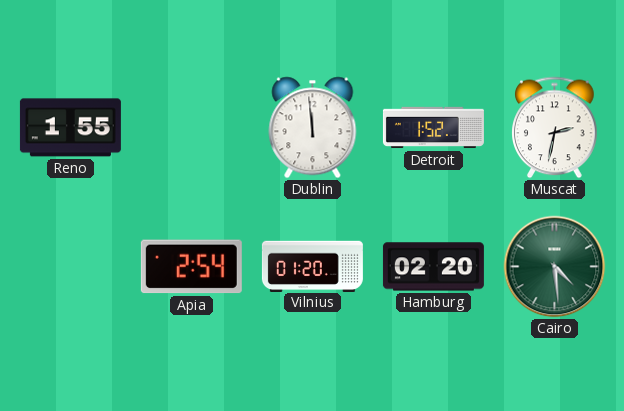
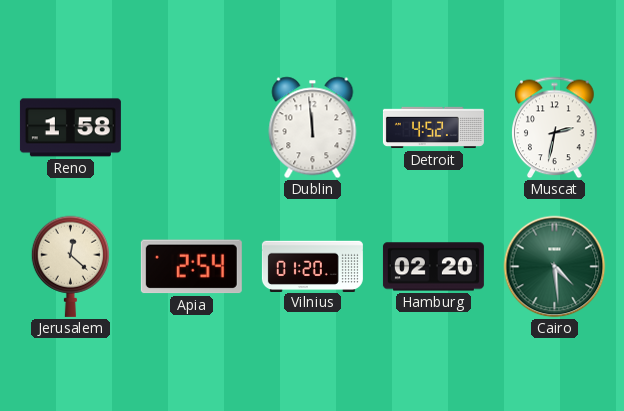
Reno: 1:55 -> 1:58
Detroit: 1:52 -> 4:52
Jerusalem: none -> 12:22
